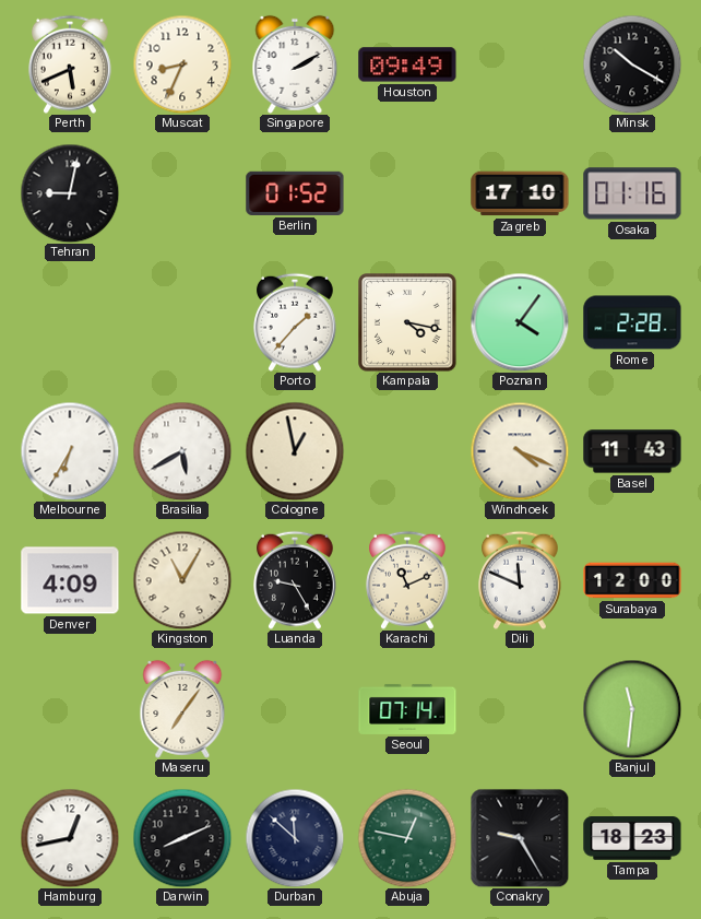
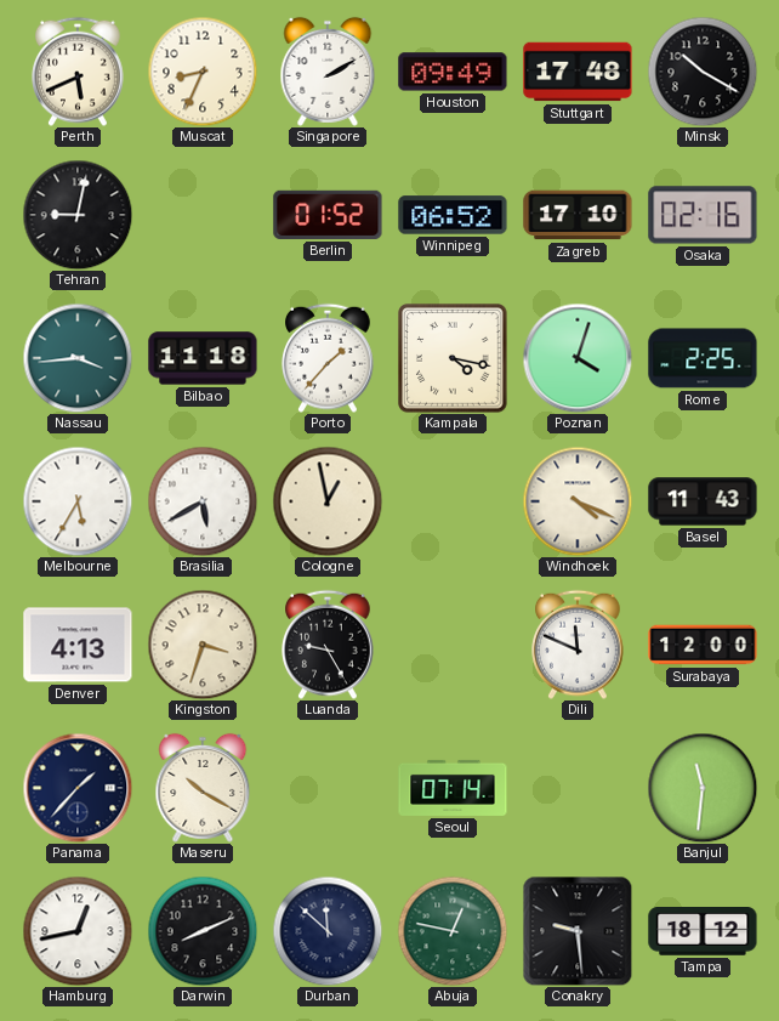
Stuttgart: none -> 17:48
Winnipeg: none -> 06:52
Osaka: 01:16 -> 02:16
Nassau: none -> 3:44
Bilbao: none -> 11:18
Poznan: 4:06 -> 4:03
Rome: 2:28 -> 2:25
Melbourne: 6:35 -> 5:35
Denver: 4:09 -> 4:13
Kingston: 11:05 -> 3:33
Karachi: 11:11 -> none
Panama: none -> 1:37
Maseru: 7:06 -> 10:20
Conakry: 9:25 -> 9:29
Tampa: 18:23 -> 18:12
